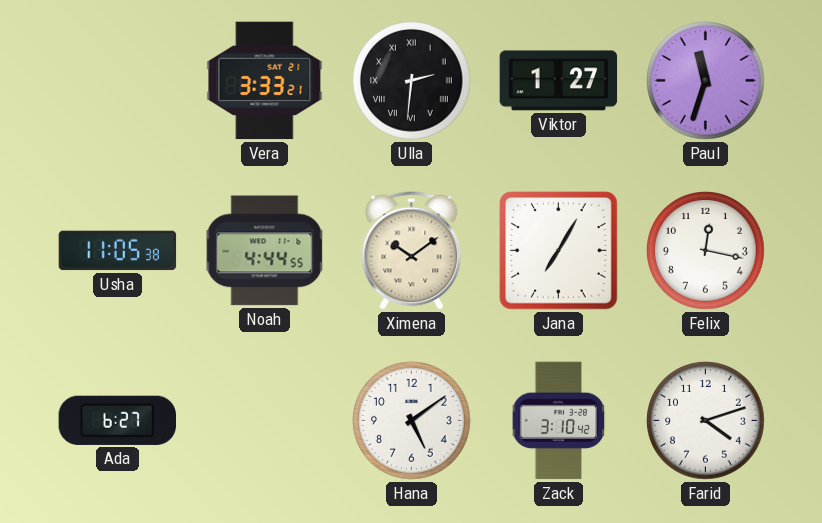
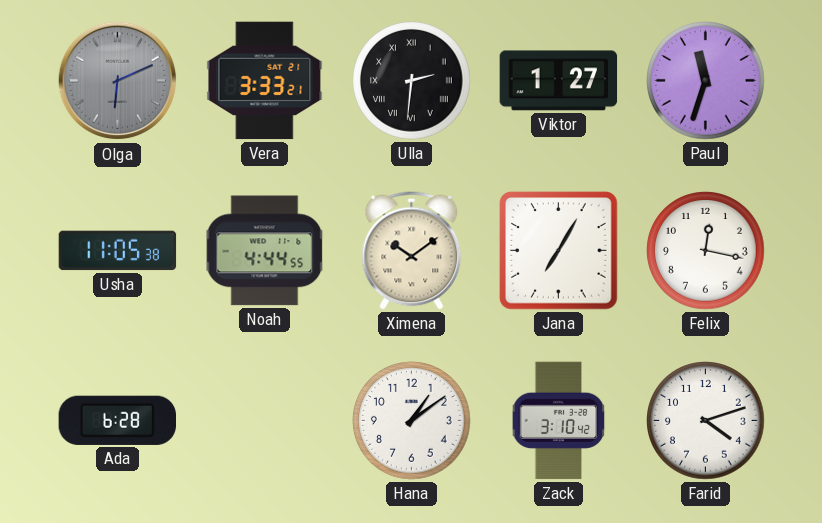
Olga: none -> 6:11
Ada: 6:27 -> 6:28
Hana: 5:09 -> 1:09
